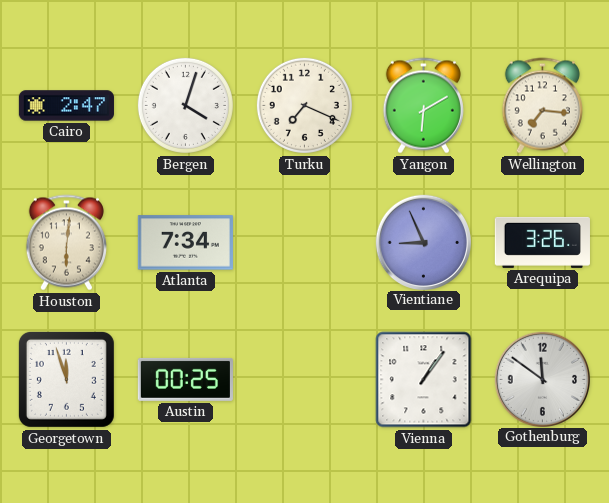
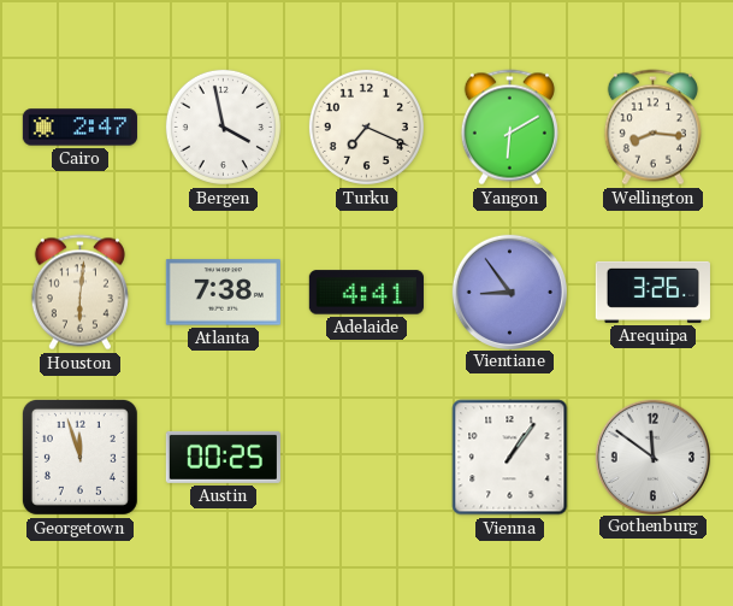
Bergen: 4:03 -> 3:58
Wellington: 7:16 -> 8:16
Atlanta: 7:34 -> 7:38
Adelaide: none -> 4:41
Vientiane: 8:56 -> 8:54
